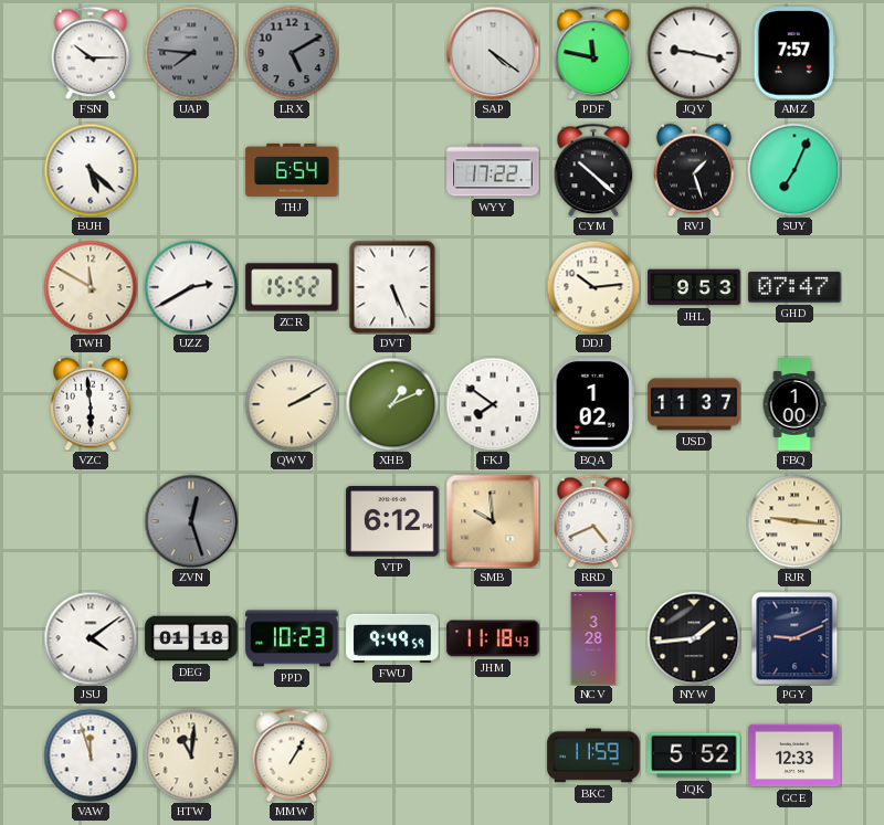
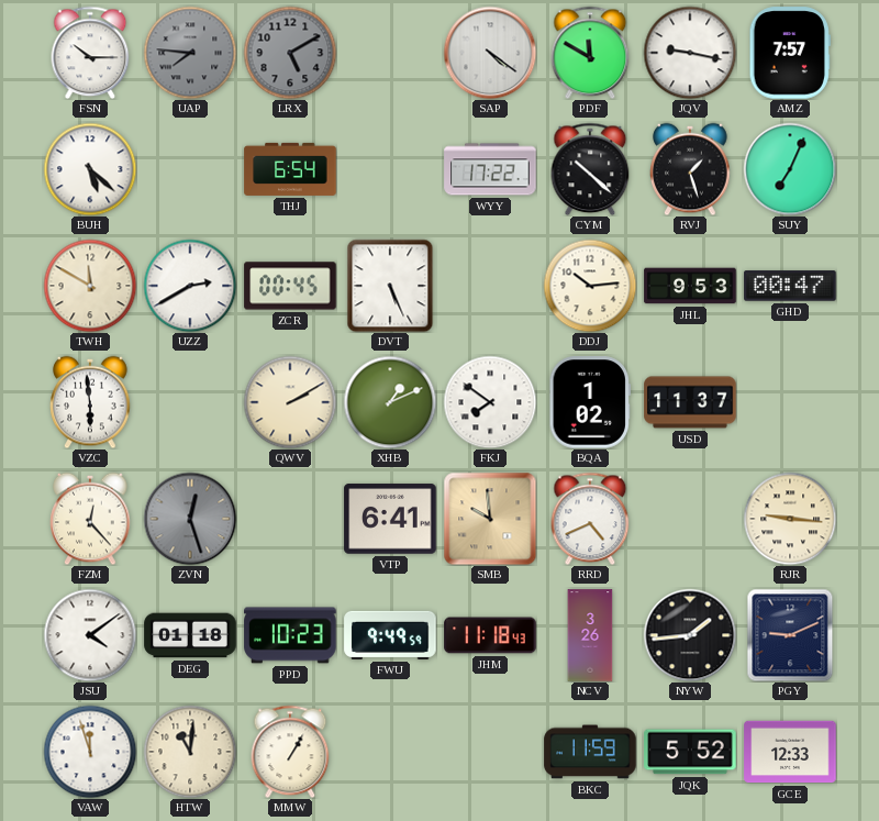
PDF: 11:47 -> 11:50
ZCR: 15:52 -> 00:45
GHD: 07:47 -> 00:47
FBQ: 1:00 -> none
FZM: none -> 12:23
VTP: 6:12 -> 6:41
NCV: 3:28 -> 3:26
